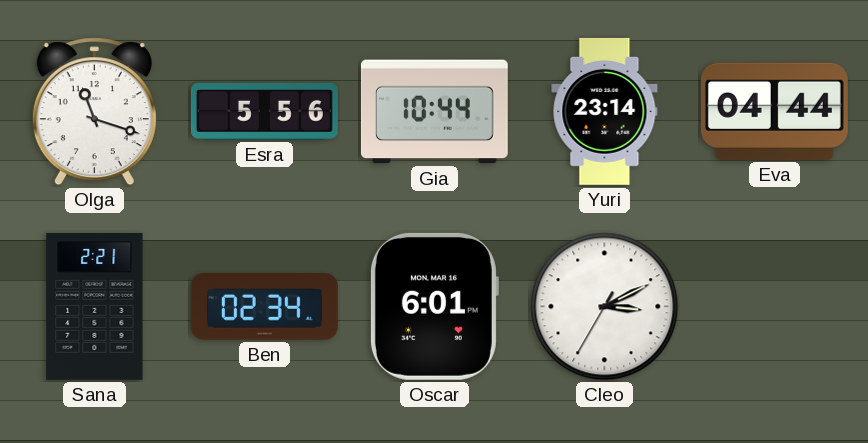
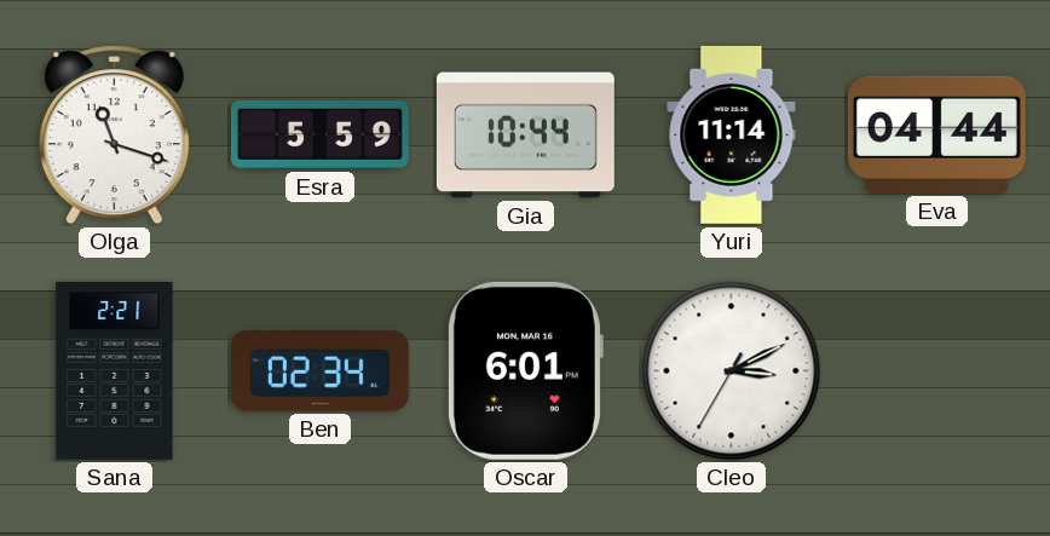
Esra: 5:56 -> 5:59
Yuri: 23:14 -> 11:14
